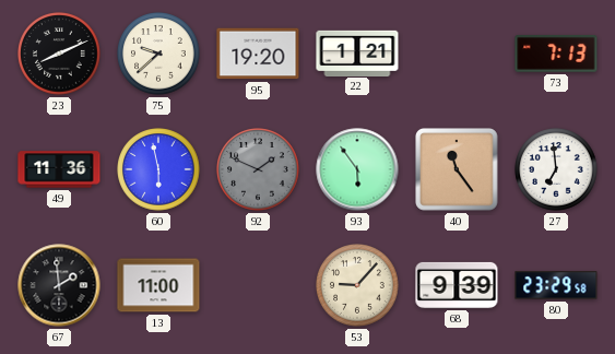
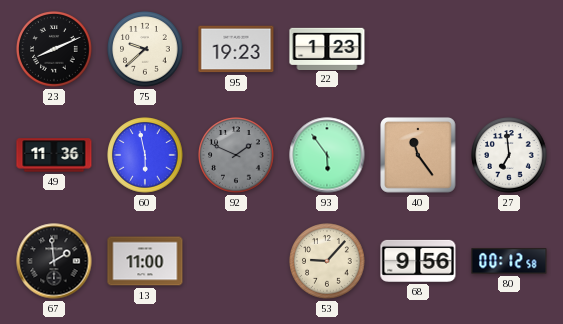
95: 19:20 -> 19:23
22: 1:21 -> 1:23
73: 7:13 -> none
68: 9:39 -> 9:56
80: 23:29 -> 00:12
